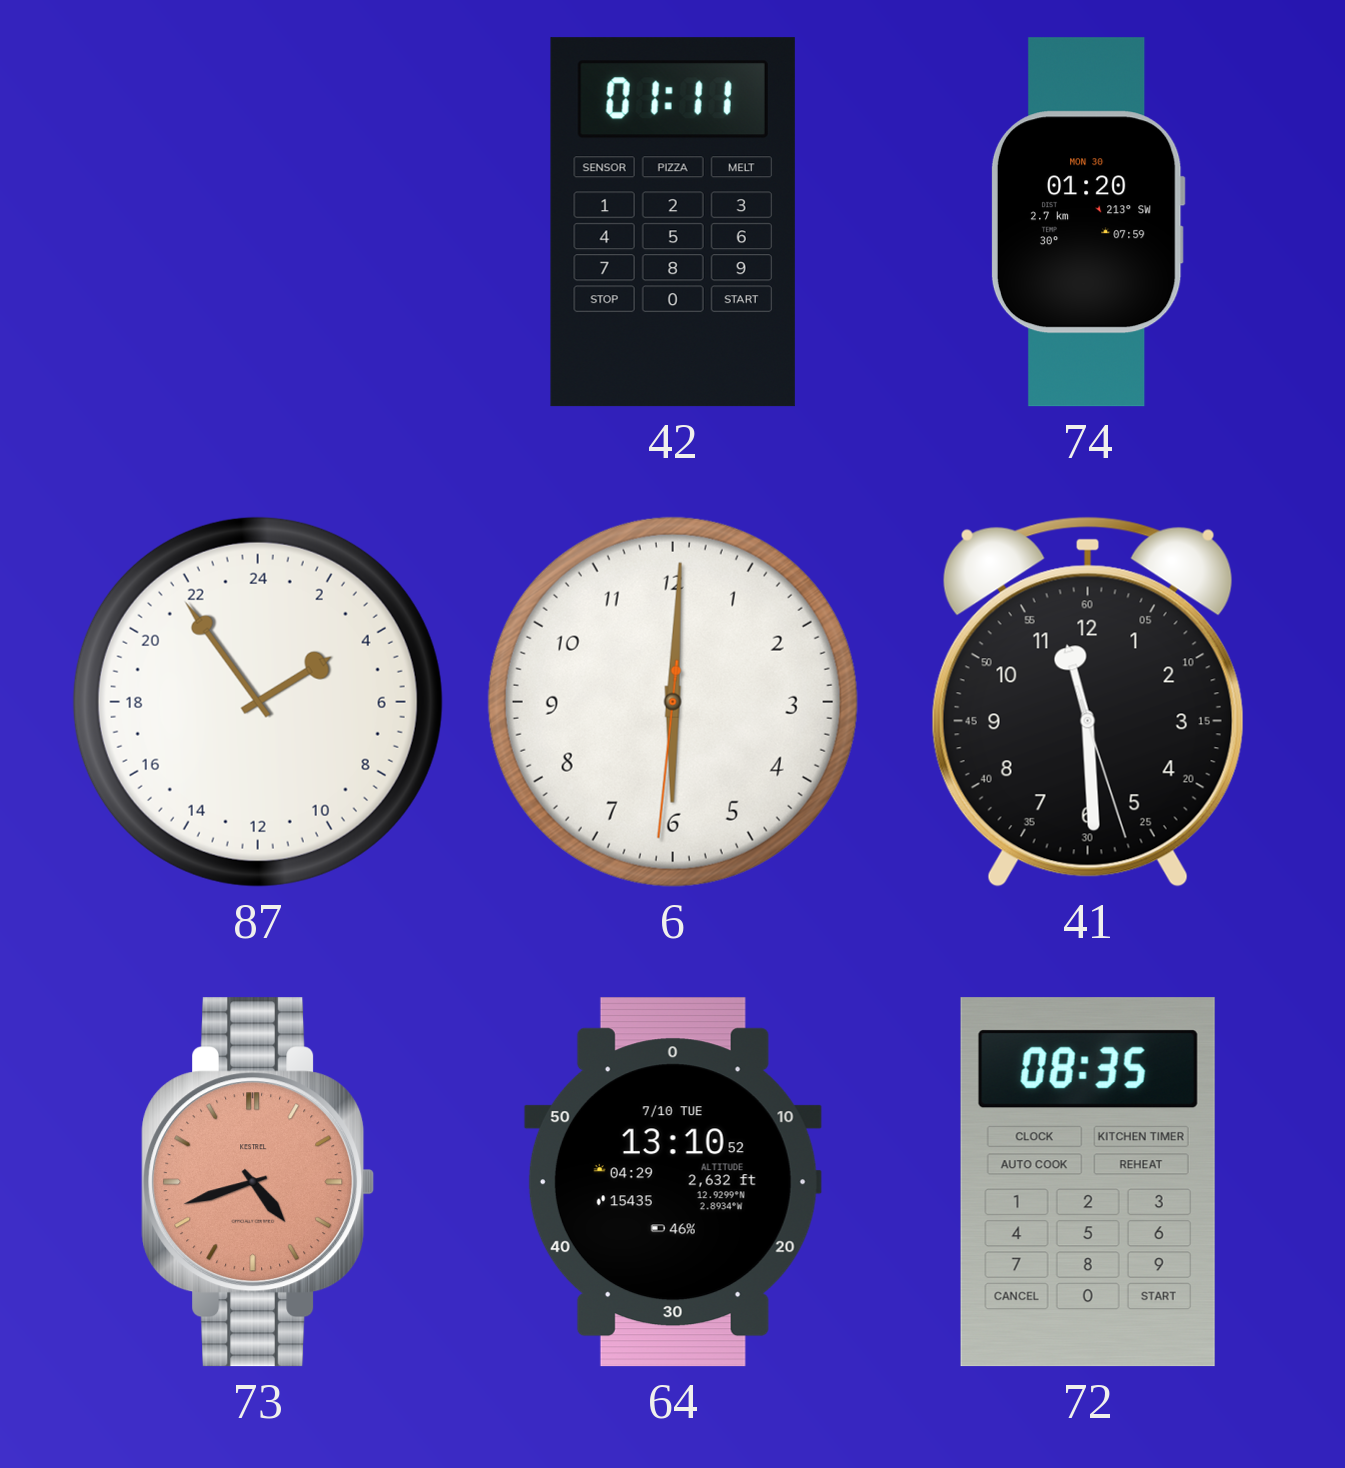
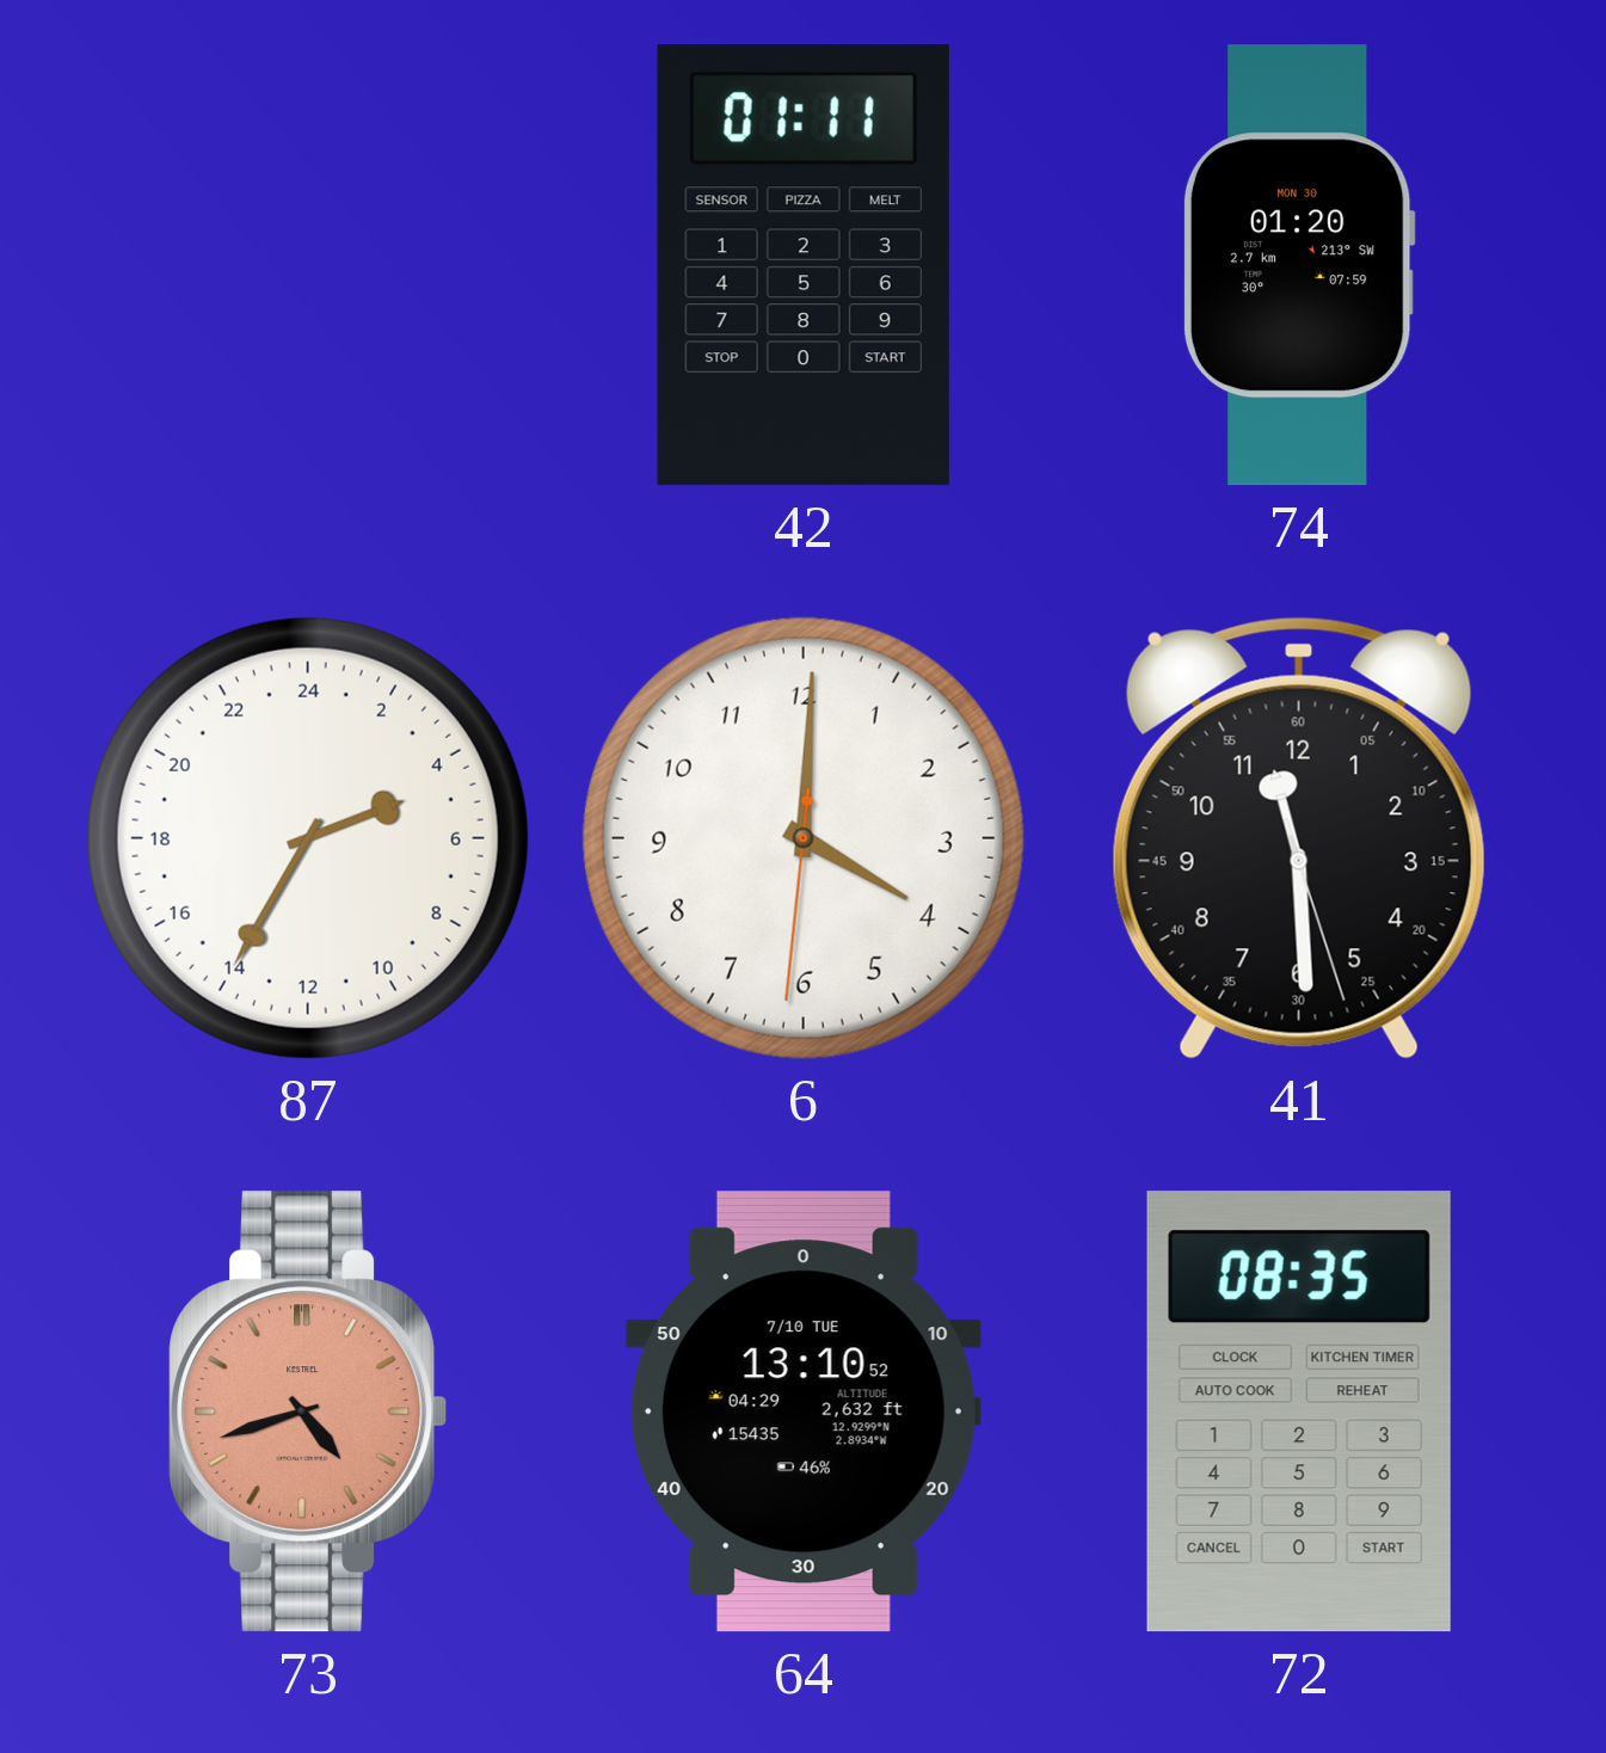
87: 3:54 -> 4:35
6: 6:00 -> 4:00
